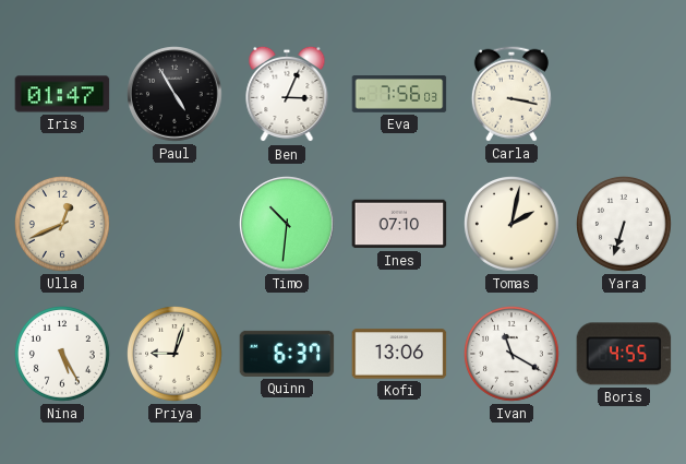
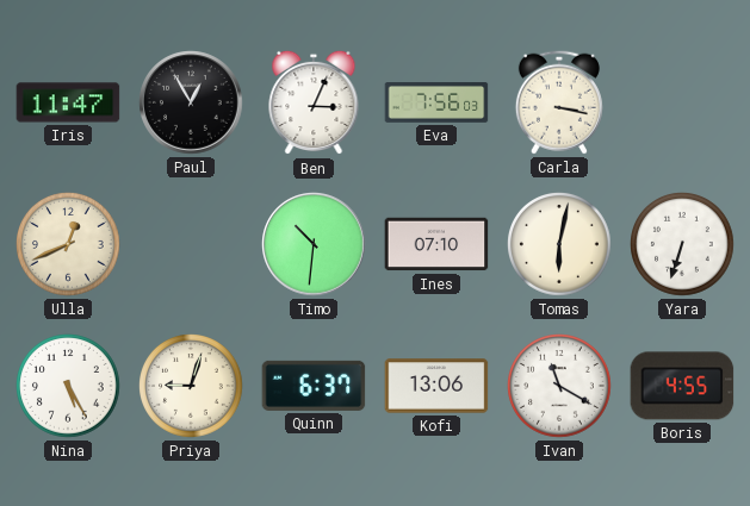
Iris: 01:47 -> 11:47
Paul: 4:55 -> 12:55
Tomas: 2:02 -> 6:02
